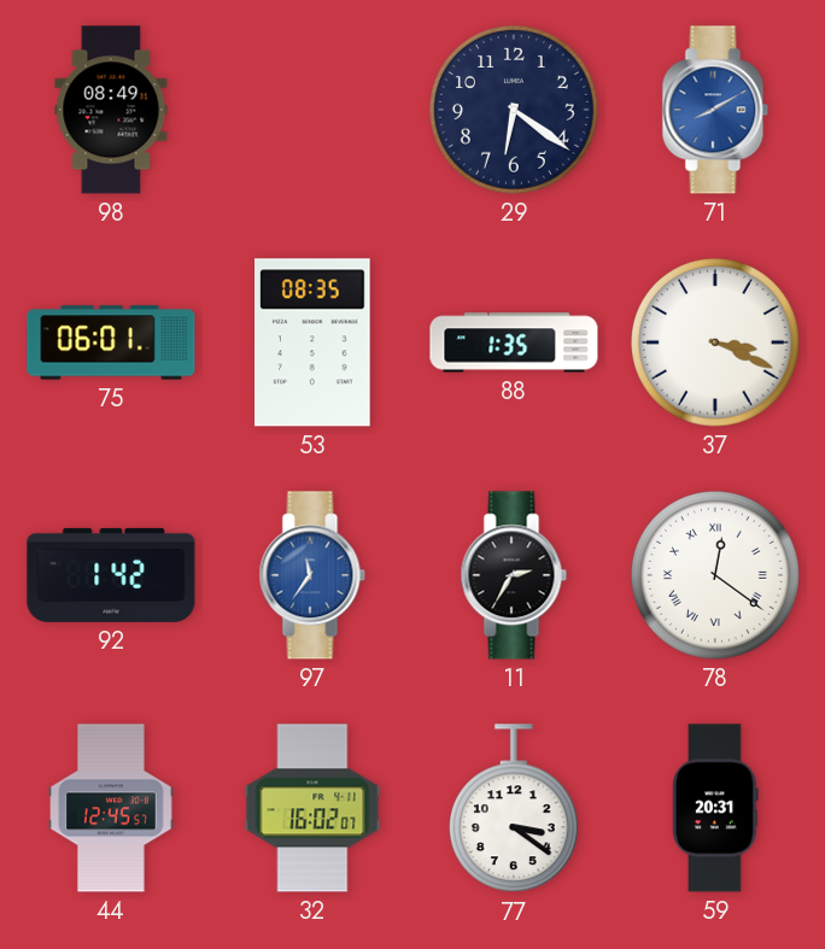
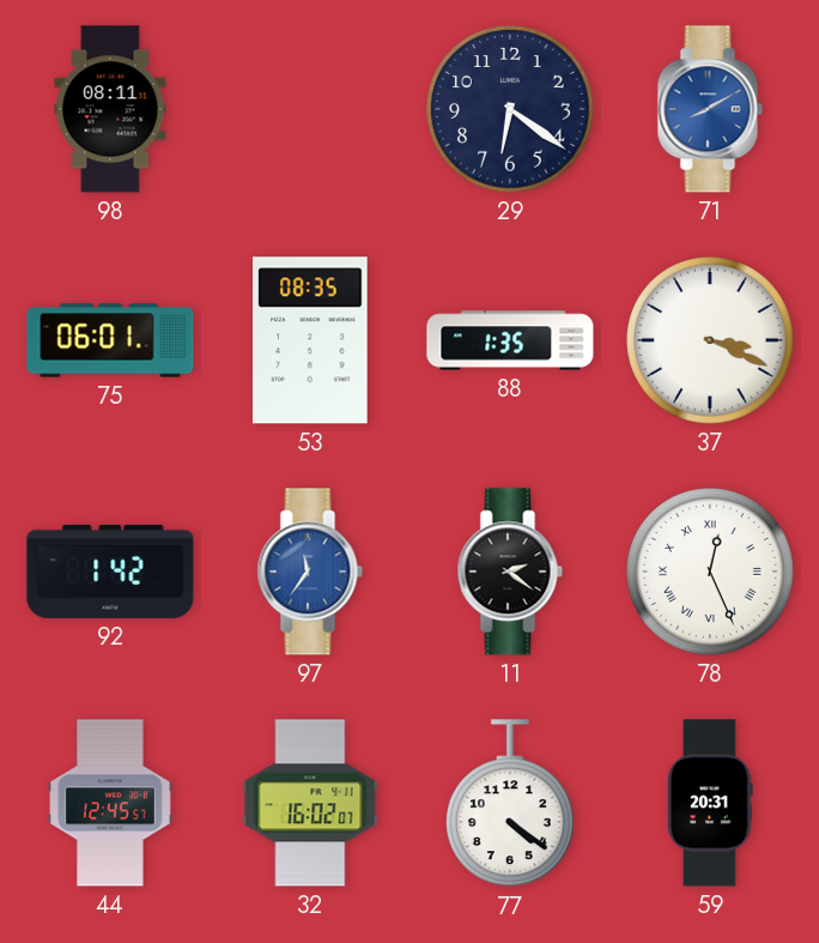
98: 08:49 -> 08:11
11: 2:35 -> 2:21
78: 12:21 -> 12:26
77: 3:21 -> 4:21
